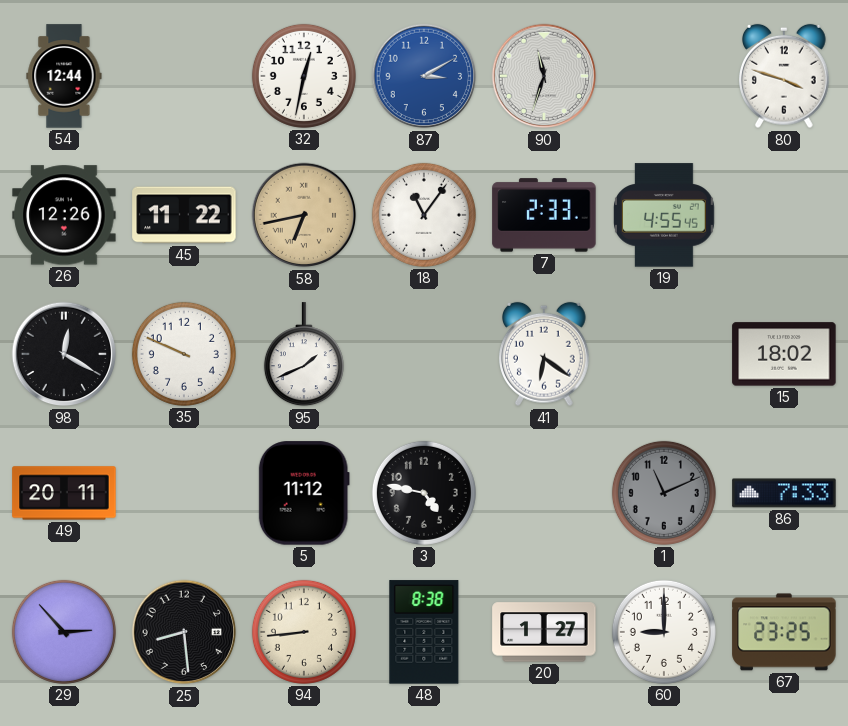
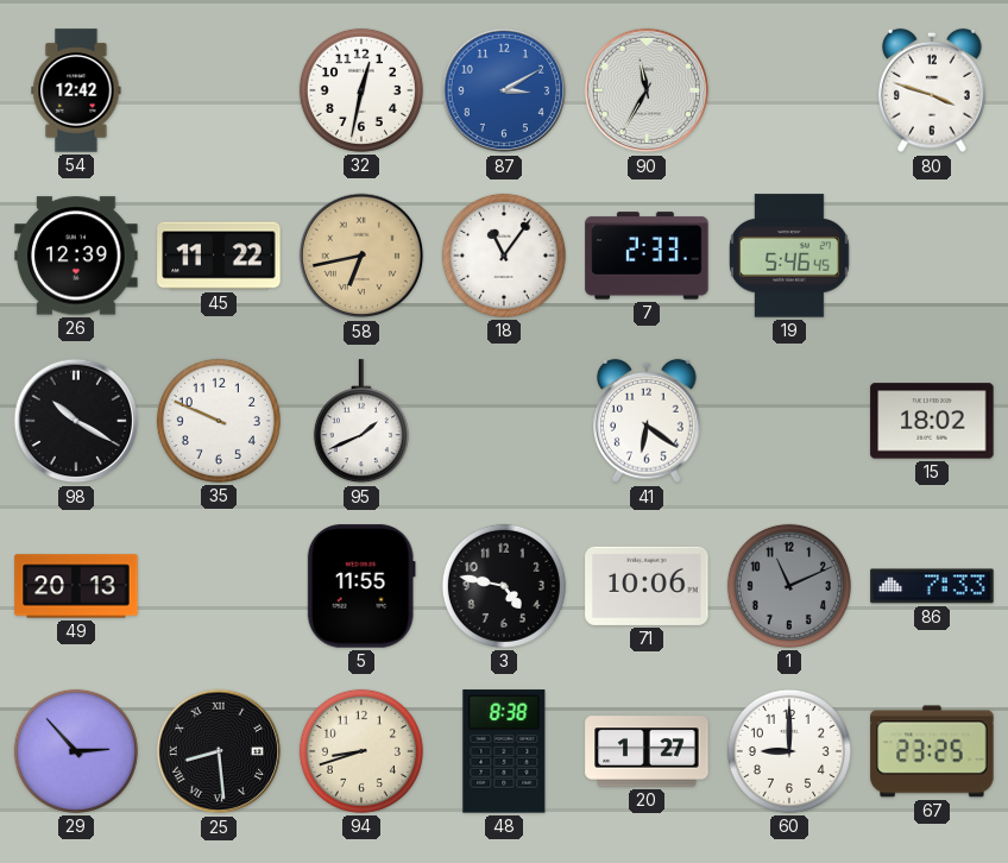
54: 12:44 -> 12:42
90: 11:33 -> 11:35
26: 12:26 -> 12:39
19: 4:55 -> 5:46
98: 12:20 -> 10:20
49: 20:11 -> 20:13
5: 11:12 -> 11:55
71: none -> 10:06
25 numerals: Arabic -> Roman
94: 8:44 -> 8:42
